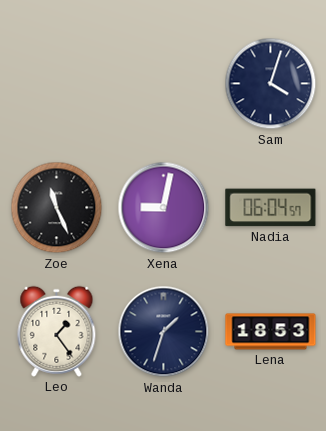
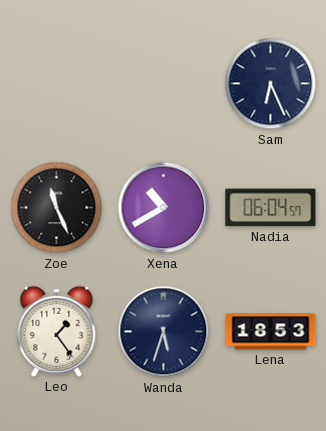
Sam: 4:03 -> 6:26
Xena: 9:02 -> 10:40
Wanda: 1:33 -> 5:33
